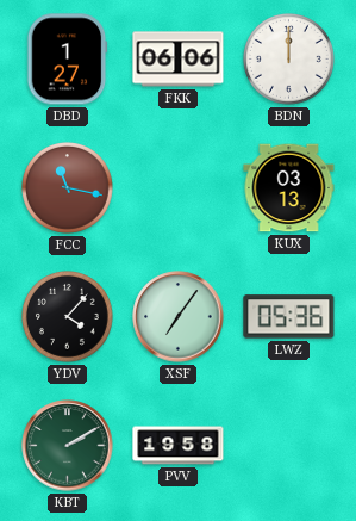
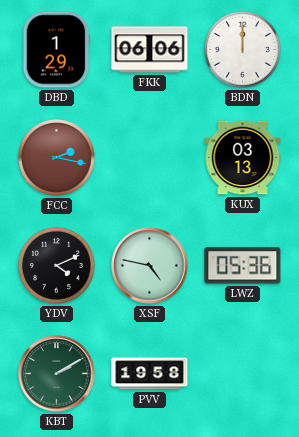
DBD: 1:27 -> 1:29
FCC: 11:17 -> 2:17
YDV: 4:07 -> 4:11
XSF: 7:06 -> 4:47
